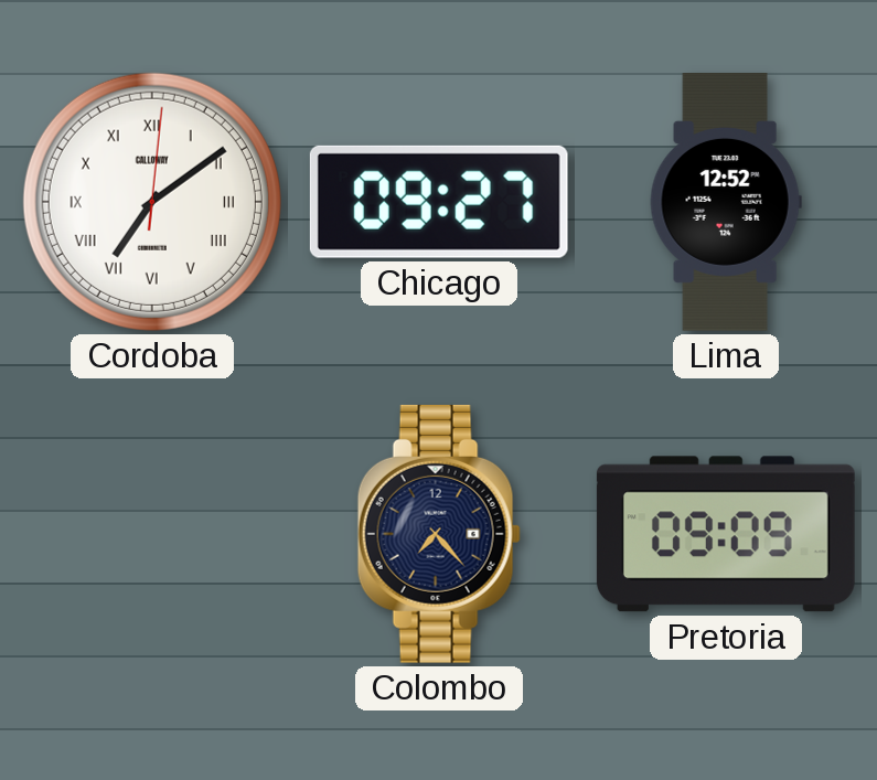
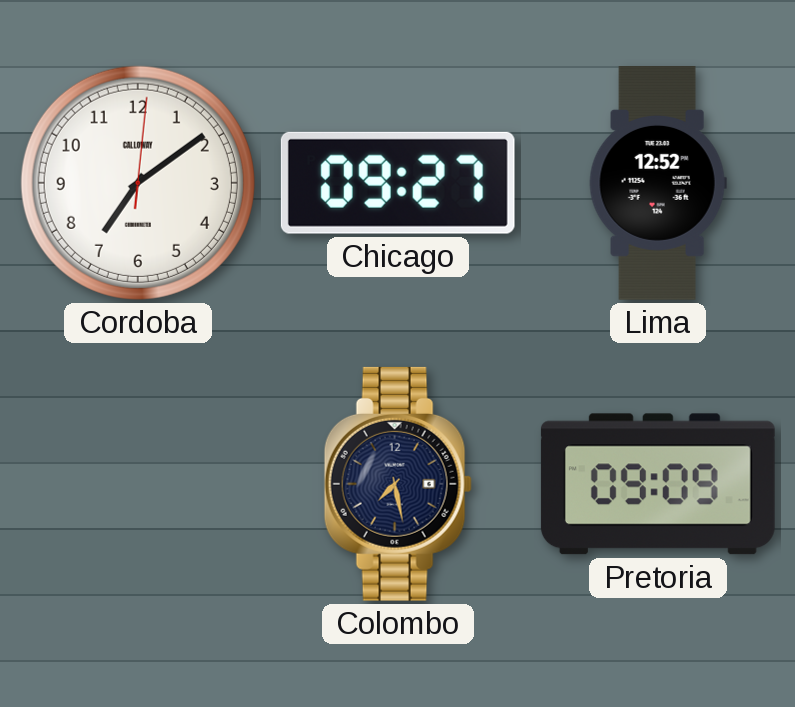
Cordoba numerals: Roman -> Arabic
Colombo: 7:23 -> 7:28
